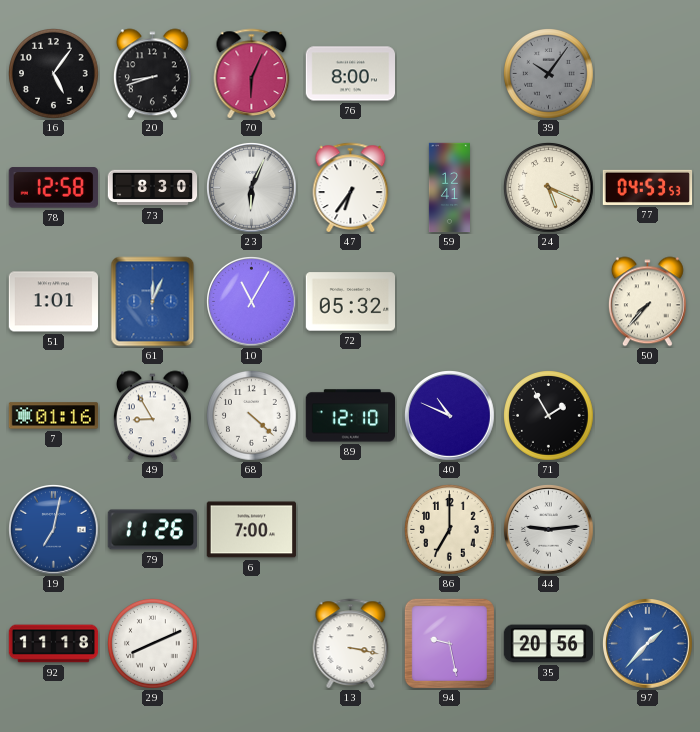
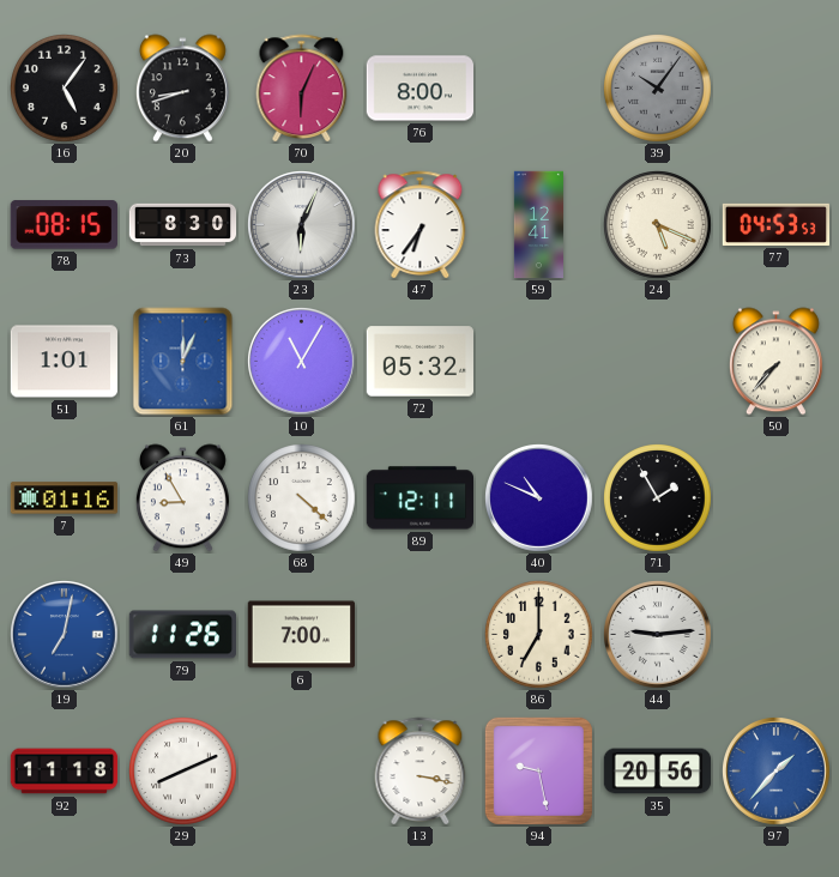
78: 12:58 -> 08:15
89: 12:10 -> 12:11
